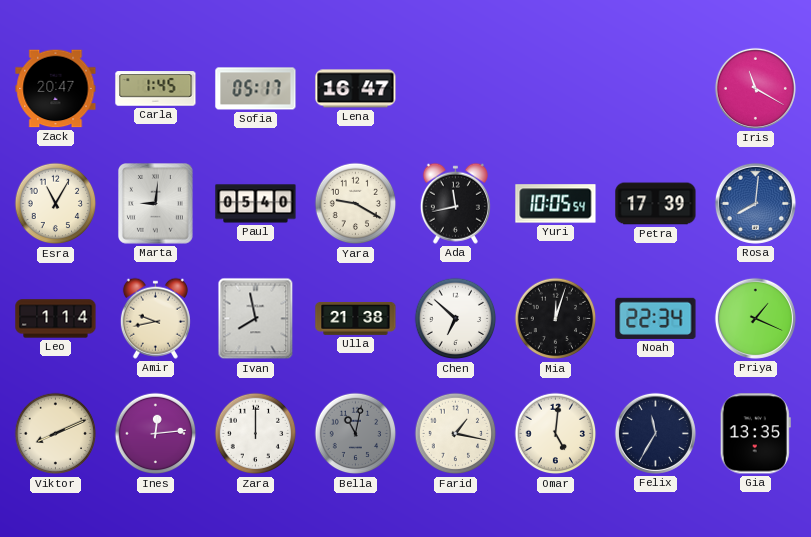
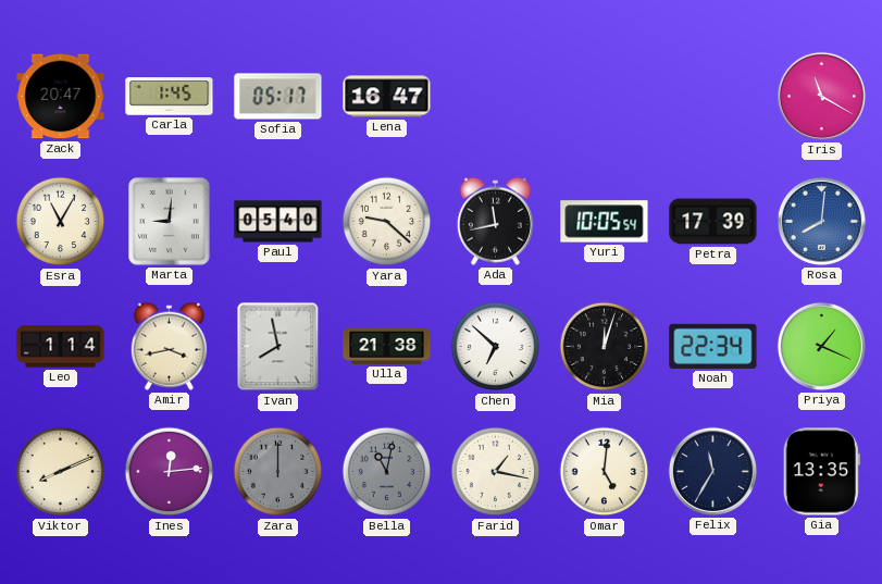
Yara: 9:20 -> 9:22
Amir: 9:43 -> 3:43
Zara dial: white -> grey
